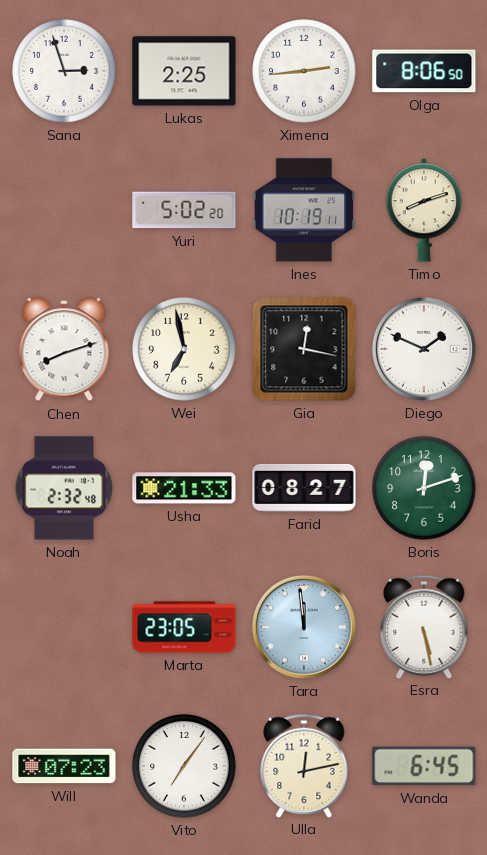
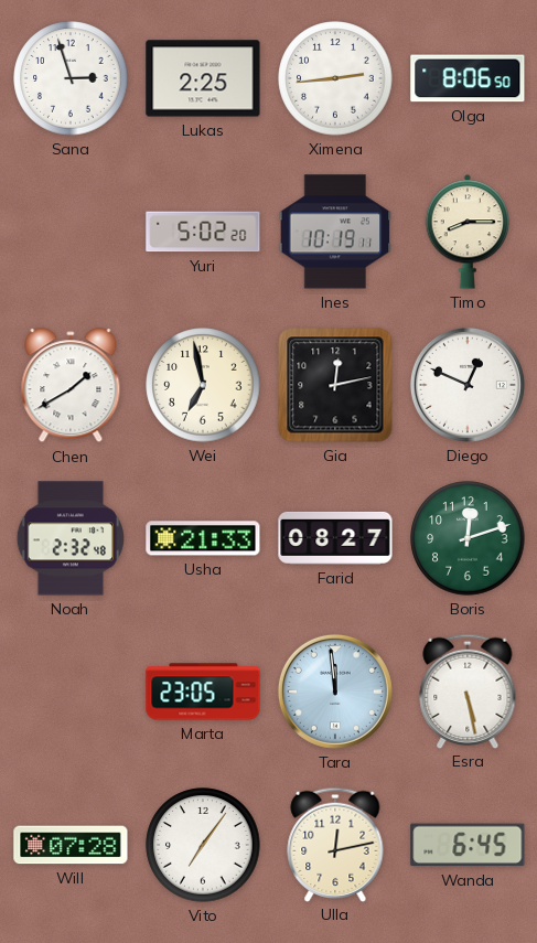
Timo: 8:12 -> 8:15
Chen: 8:12 -> 1:40
Gia: 12:17 -> 12:13
Diego: 1:49 -> 12:49
Will: 07:23 -> 07:28
